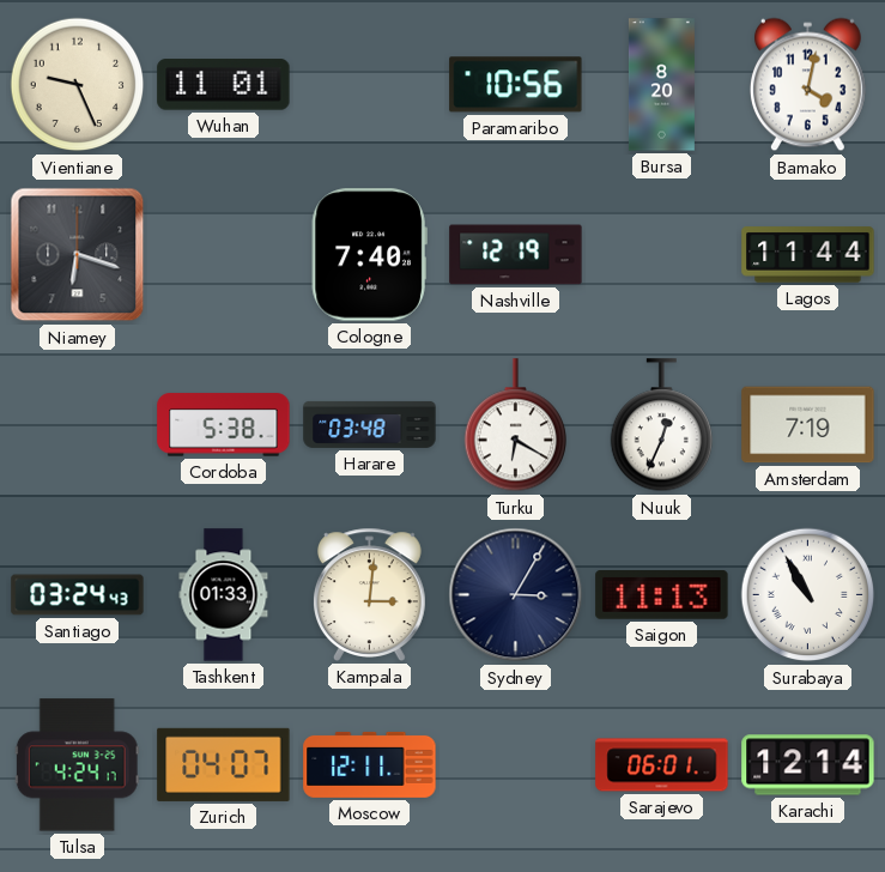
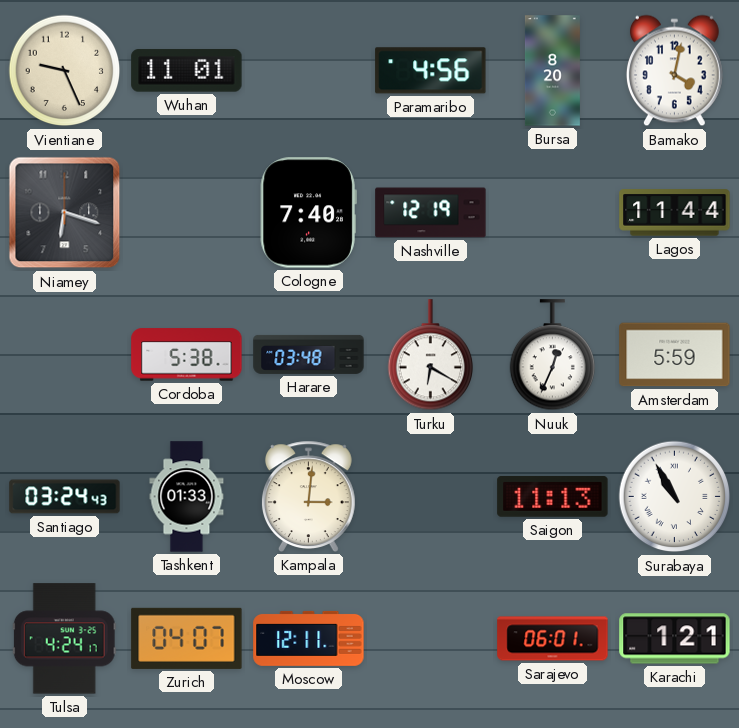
Paramaribo: 10:56 -> 4:56
Amsterdam: 7:19 -> 5:59
Sydney: 3:05 -> none
Karachi: 12:14 -> 1:21
